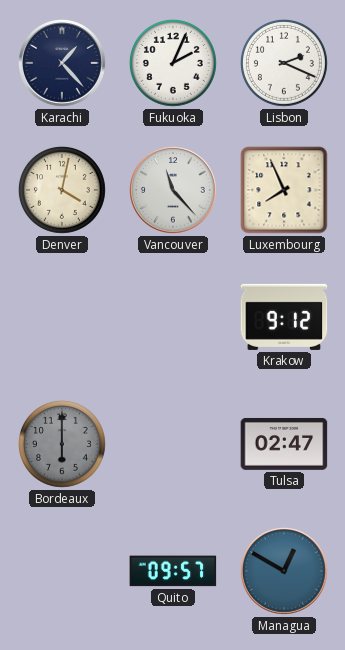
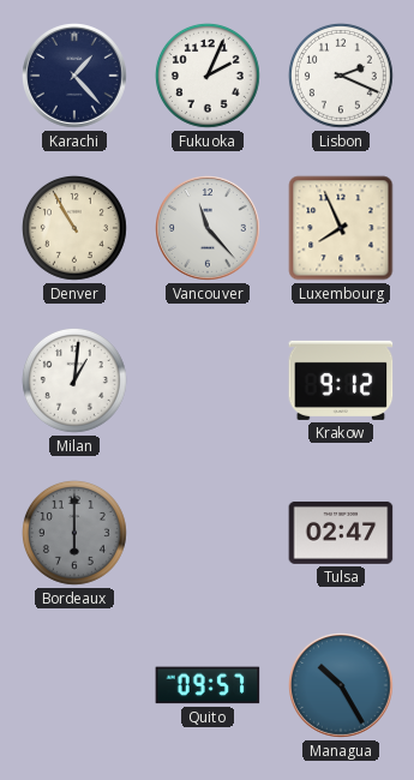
Denver: 4:02 -> 10:55
Milan: none -> 1:01
Managua: 12:50 -> 10:25
